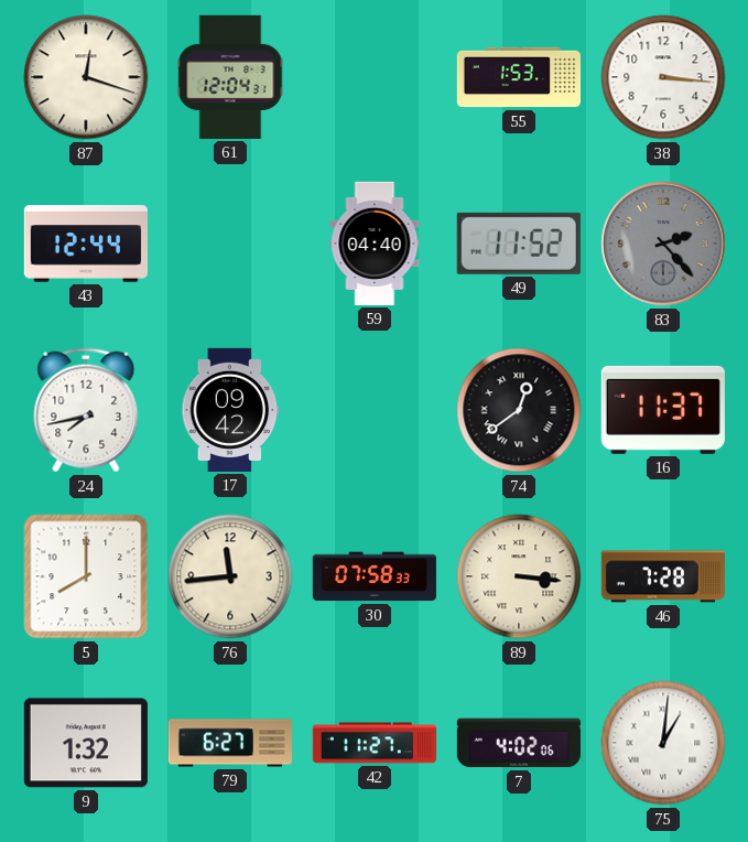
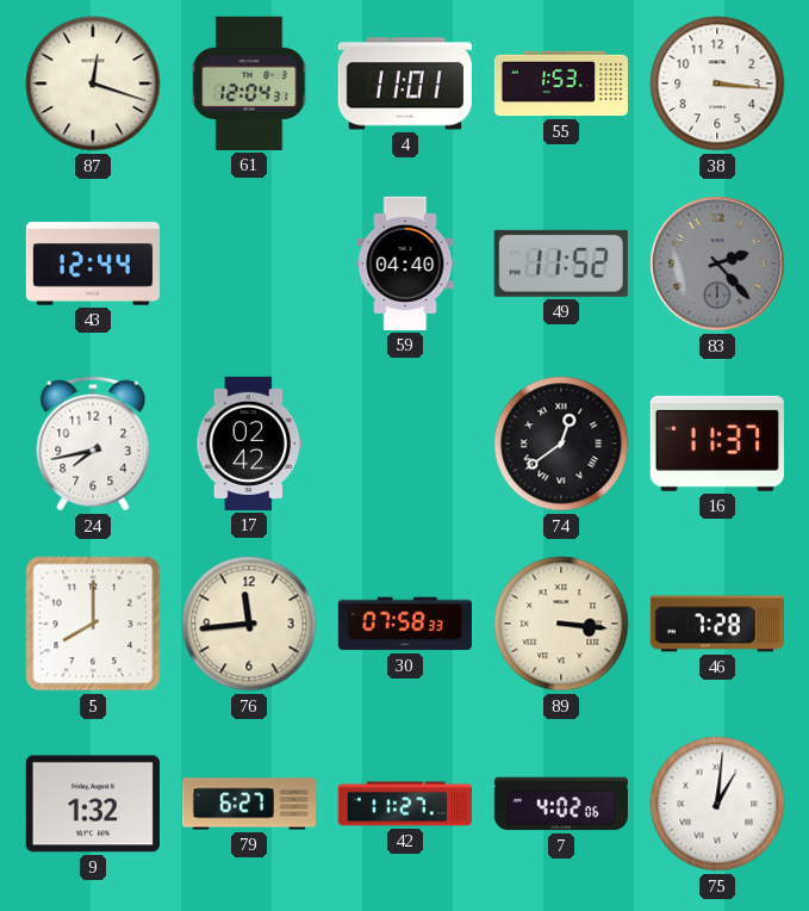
4: none -> 11:01
17: 09:42 -> 02:42
